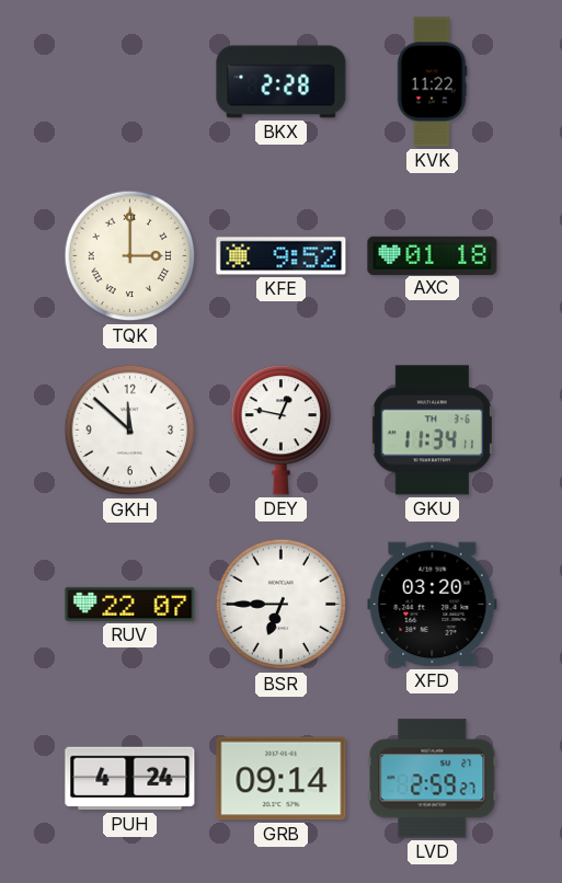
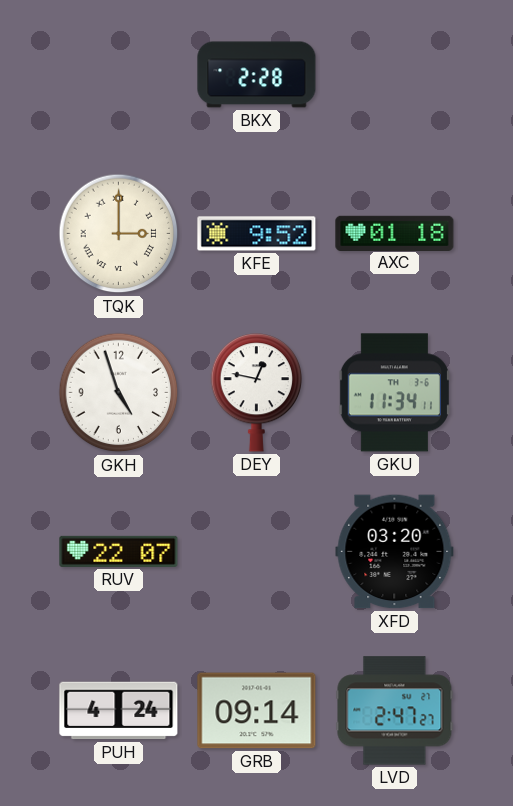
KVK: 11:22 -> none
GKH: 11:52 -> 4:57
BSR: 6:45 -> none
LVD: 2:59 -> 2:47
